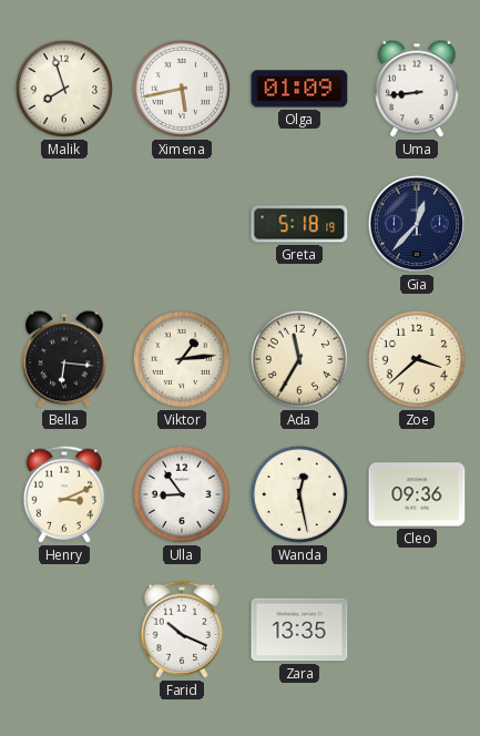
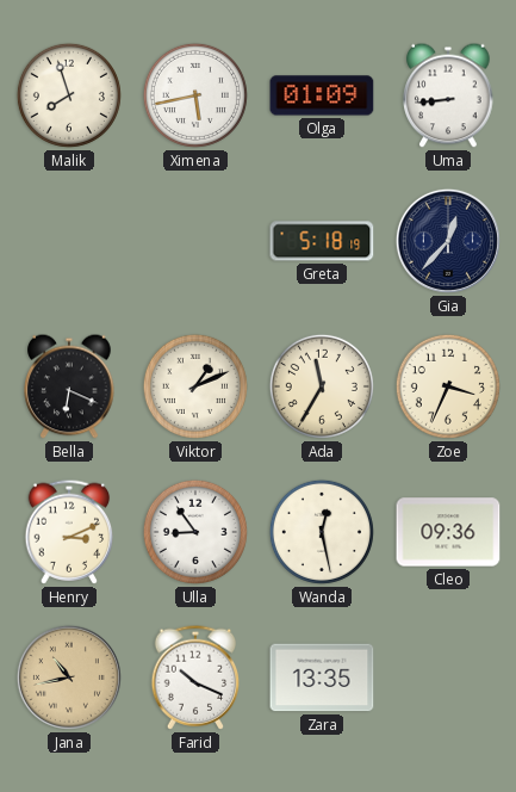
Bella: 6:16 -> 6:19
Viktor: 1:14 -> 1:11
Zoe: 3:38 -> 3:34
Jana: none -> 10:43
